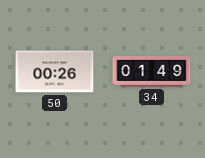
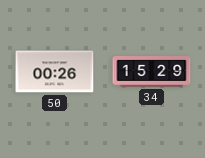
34: 01:49 -> 15:29
